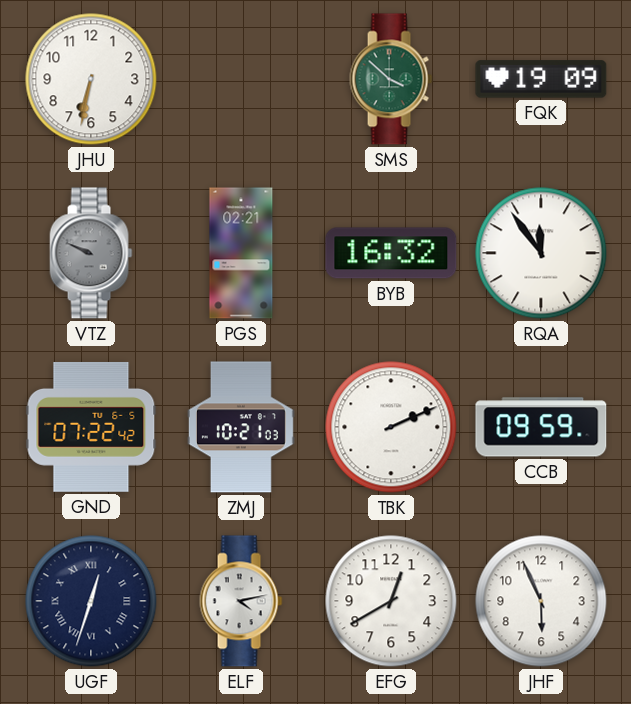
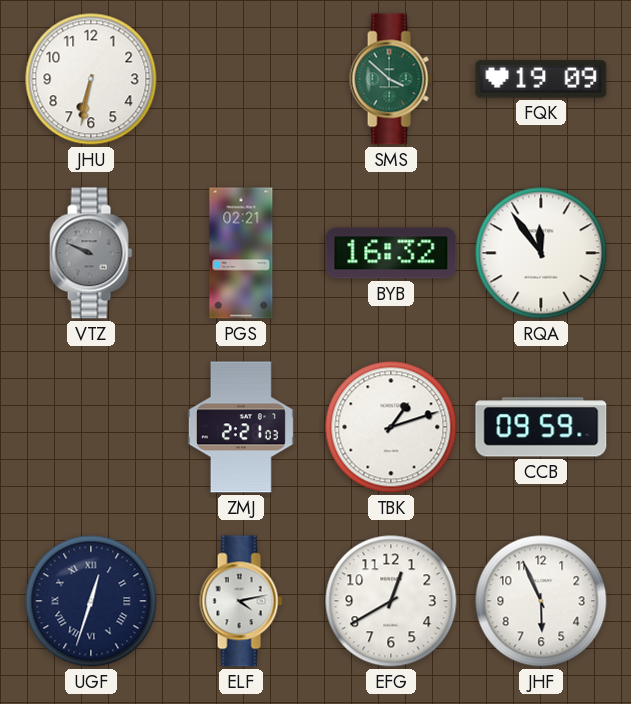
GND: 07:22 -> none
ZMJ: 10:21 -> 2:21
TBK: 2:11 -> 1:12
